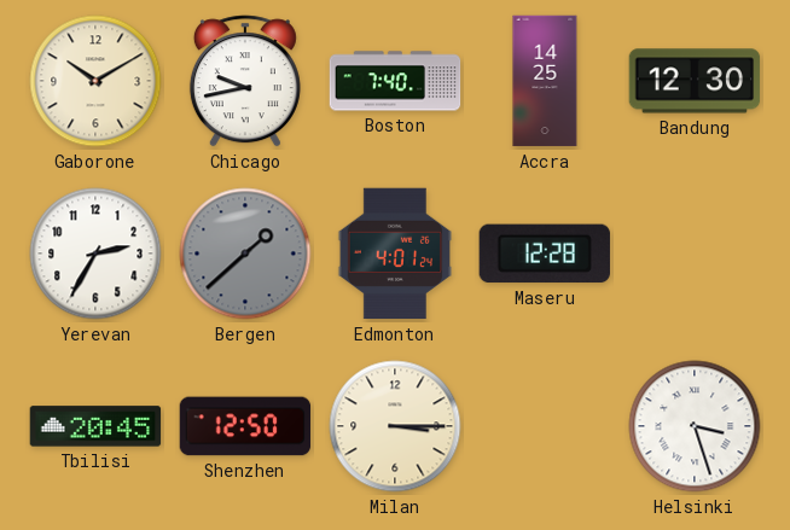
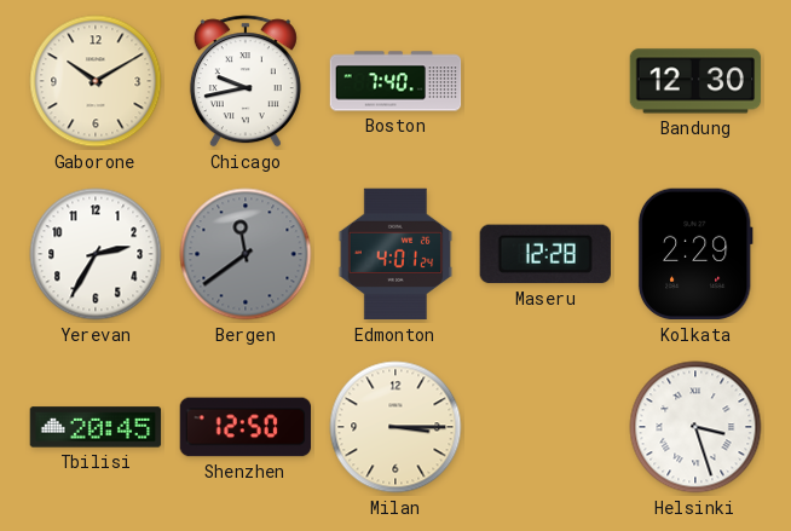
Accra: 14:25 -> none
Bergen: 1:38 -> 11:39
Kolkata: none -> 2:29
